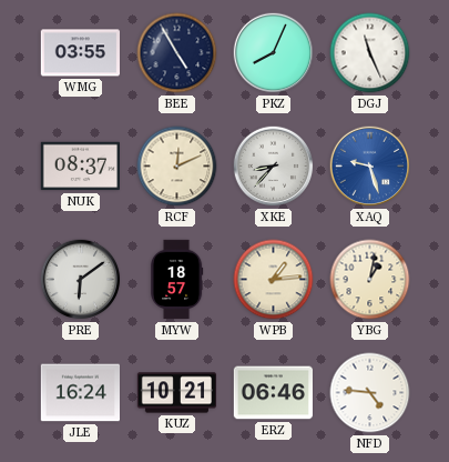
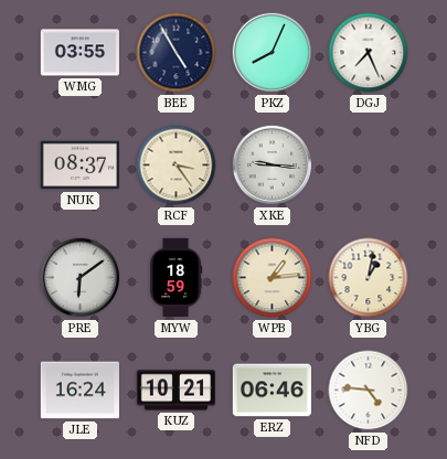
DGJ: 11:26 -> 7:26
RCF: 12:11 -> 3:24
XKE: 8:37 -> 9:16
XAQ: 9:27 -> none
MYW: 18:57 -> 18:59
